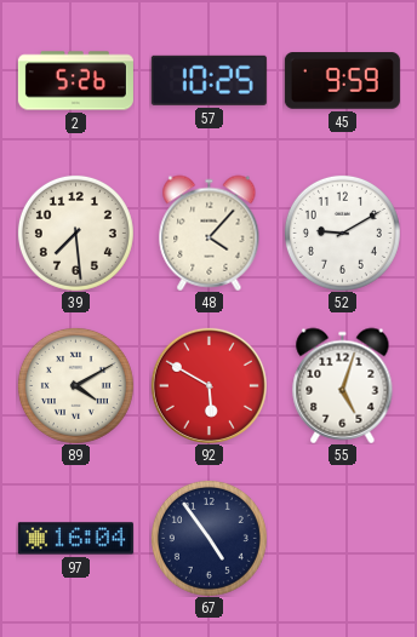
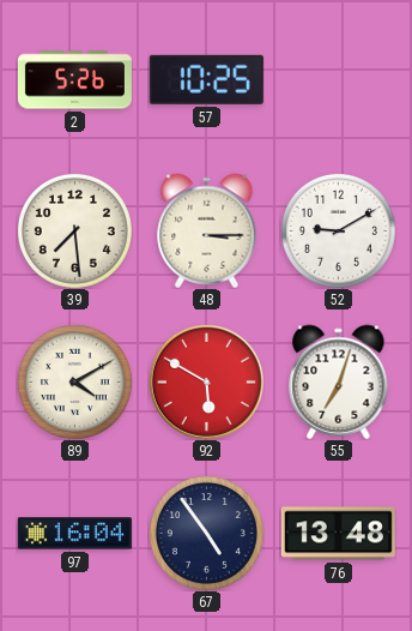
45: 9:59 -> none
48: 4:07 -> 3:15
55: 5:03 -> 7:03
76: none -> 13:48
